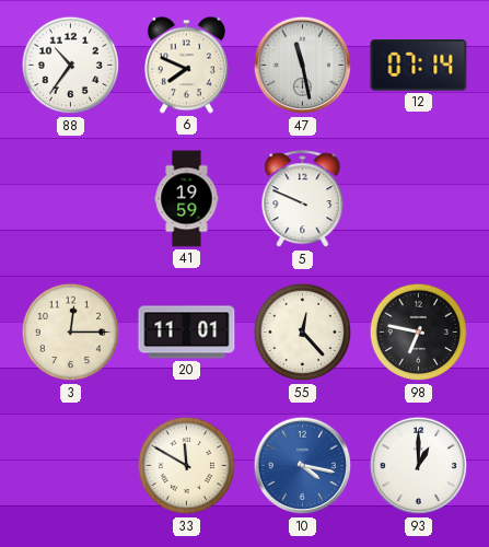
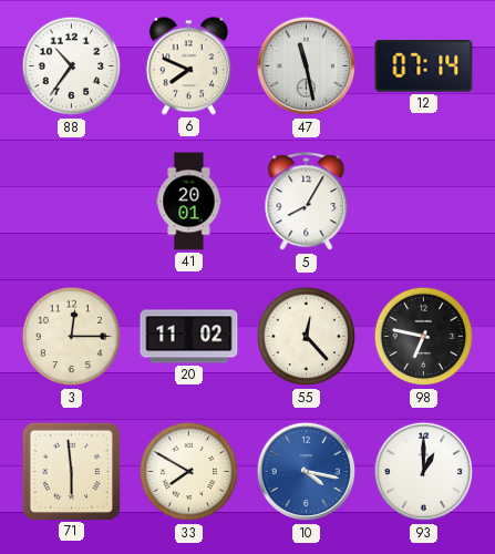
41: 19:59 -> 20:01
5: 9:49 -> 8:05
20: 11:01 -> 11:02
71: none -> 5:59
33: 11:50 -> 7:50
